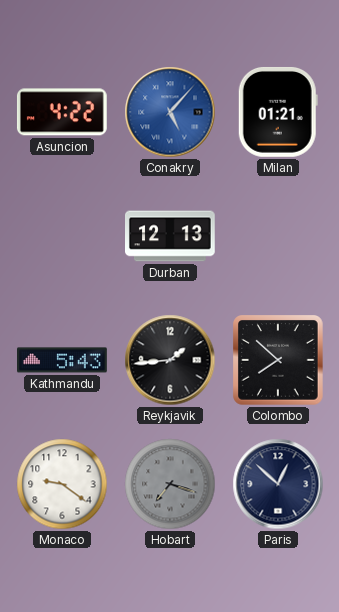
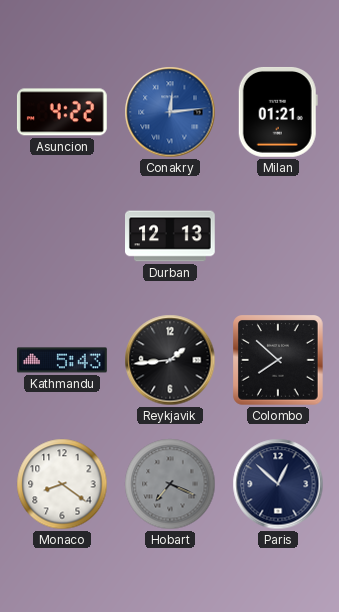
Conakry: 5:07 -> 12:14
Monaco: 9:21 -> 8:21
Hobart: 7:18 -> 7:19
